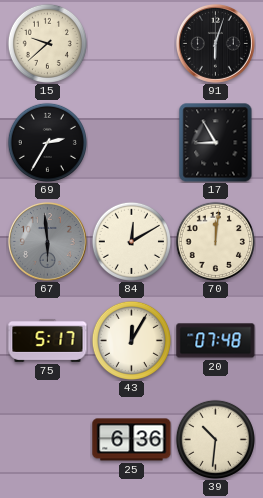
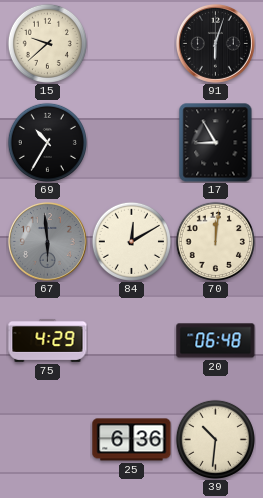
69: 2:35 -> 10:35
75: 5:17 -> 4:29
43: 12:05 -> none
20: 07:48 -> 06:48
